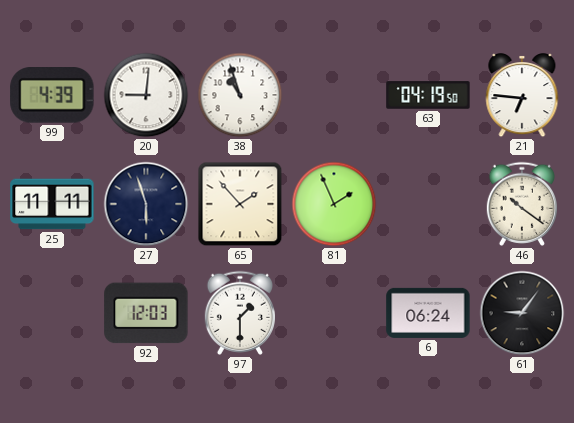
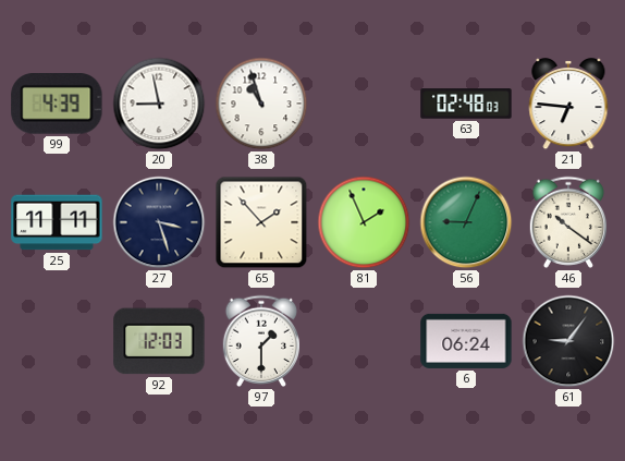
20: 9:01 -> 8:58
63: 04:19 -> 02:48
27: 5:57 -> 3:27
56: none -> 9:04
